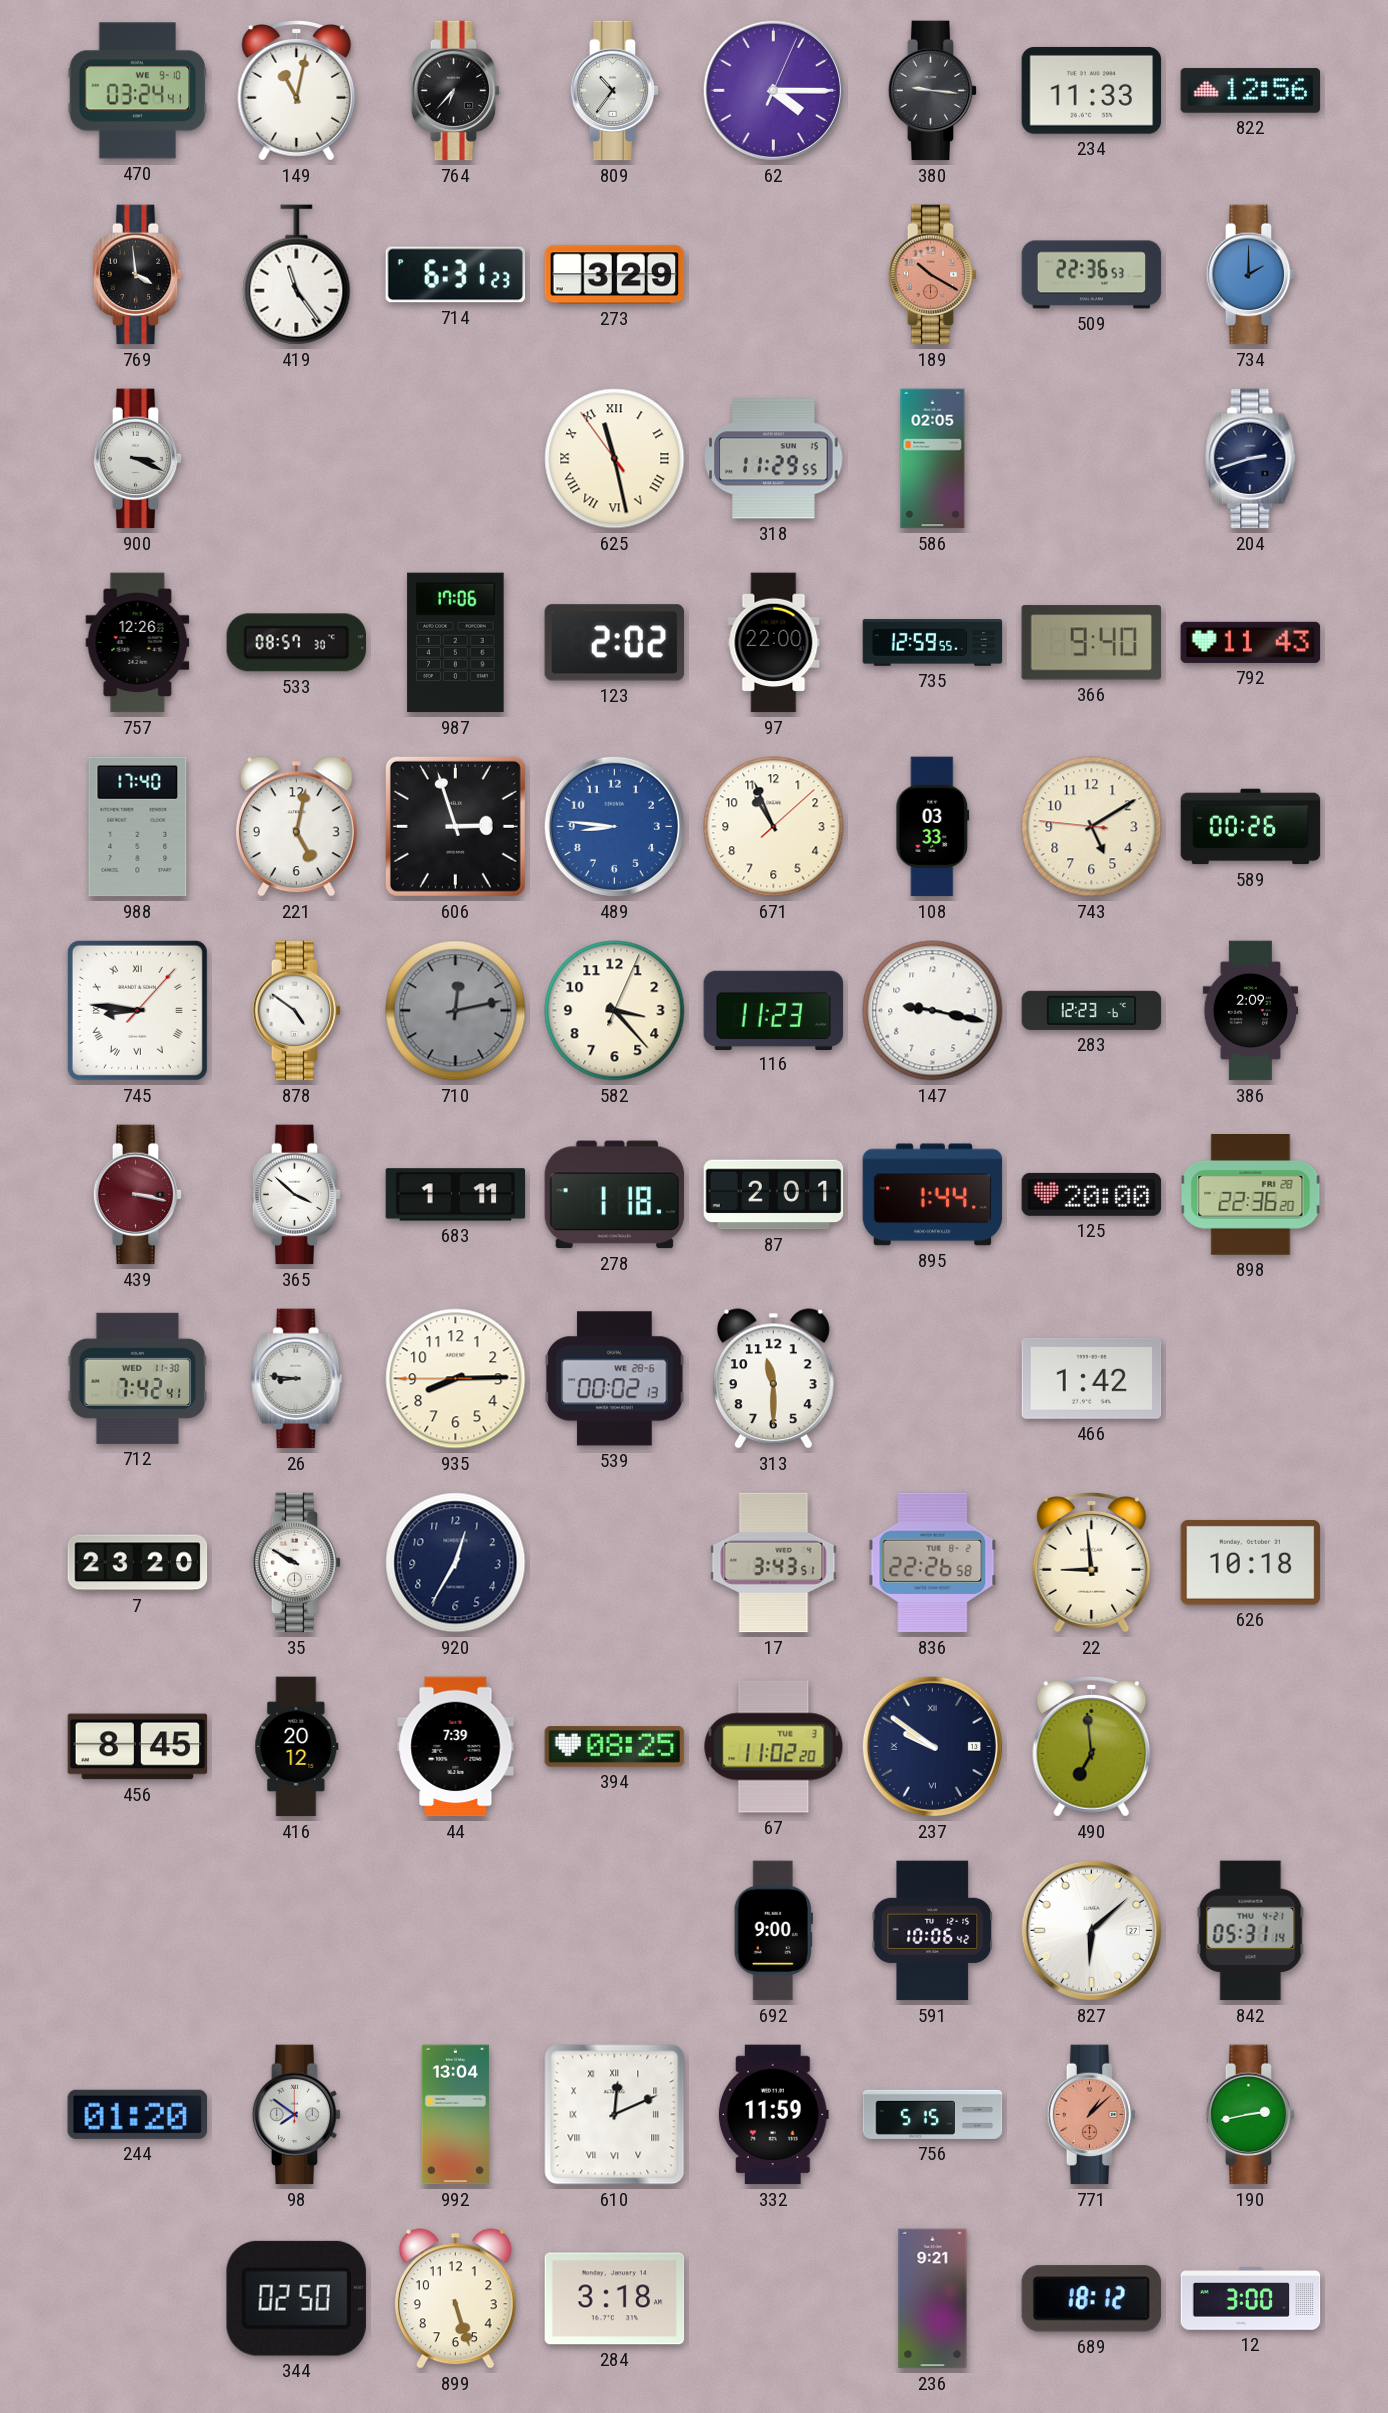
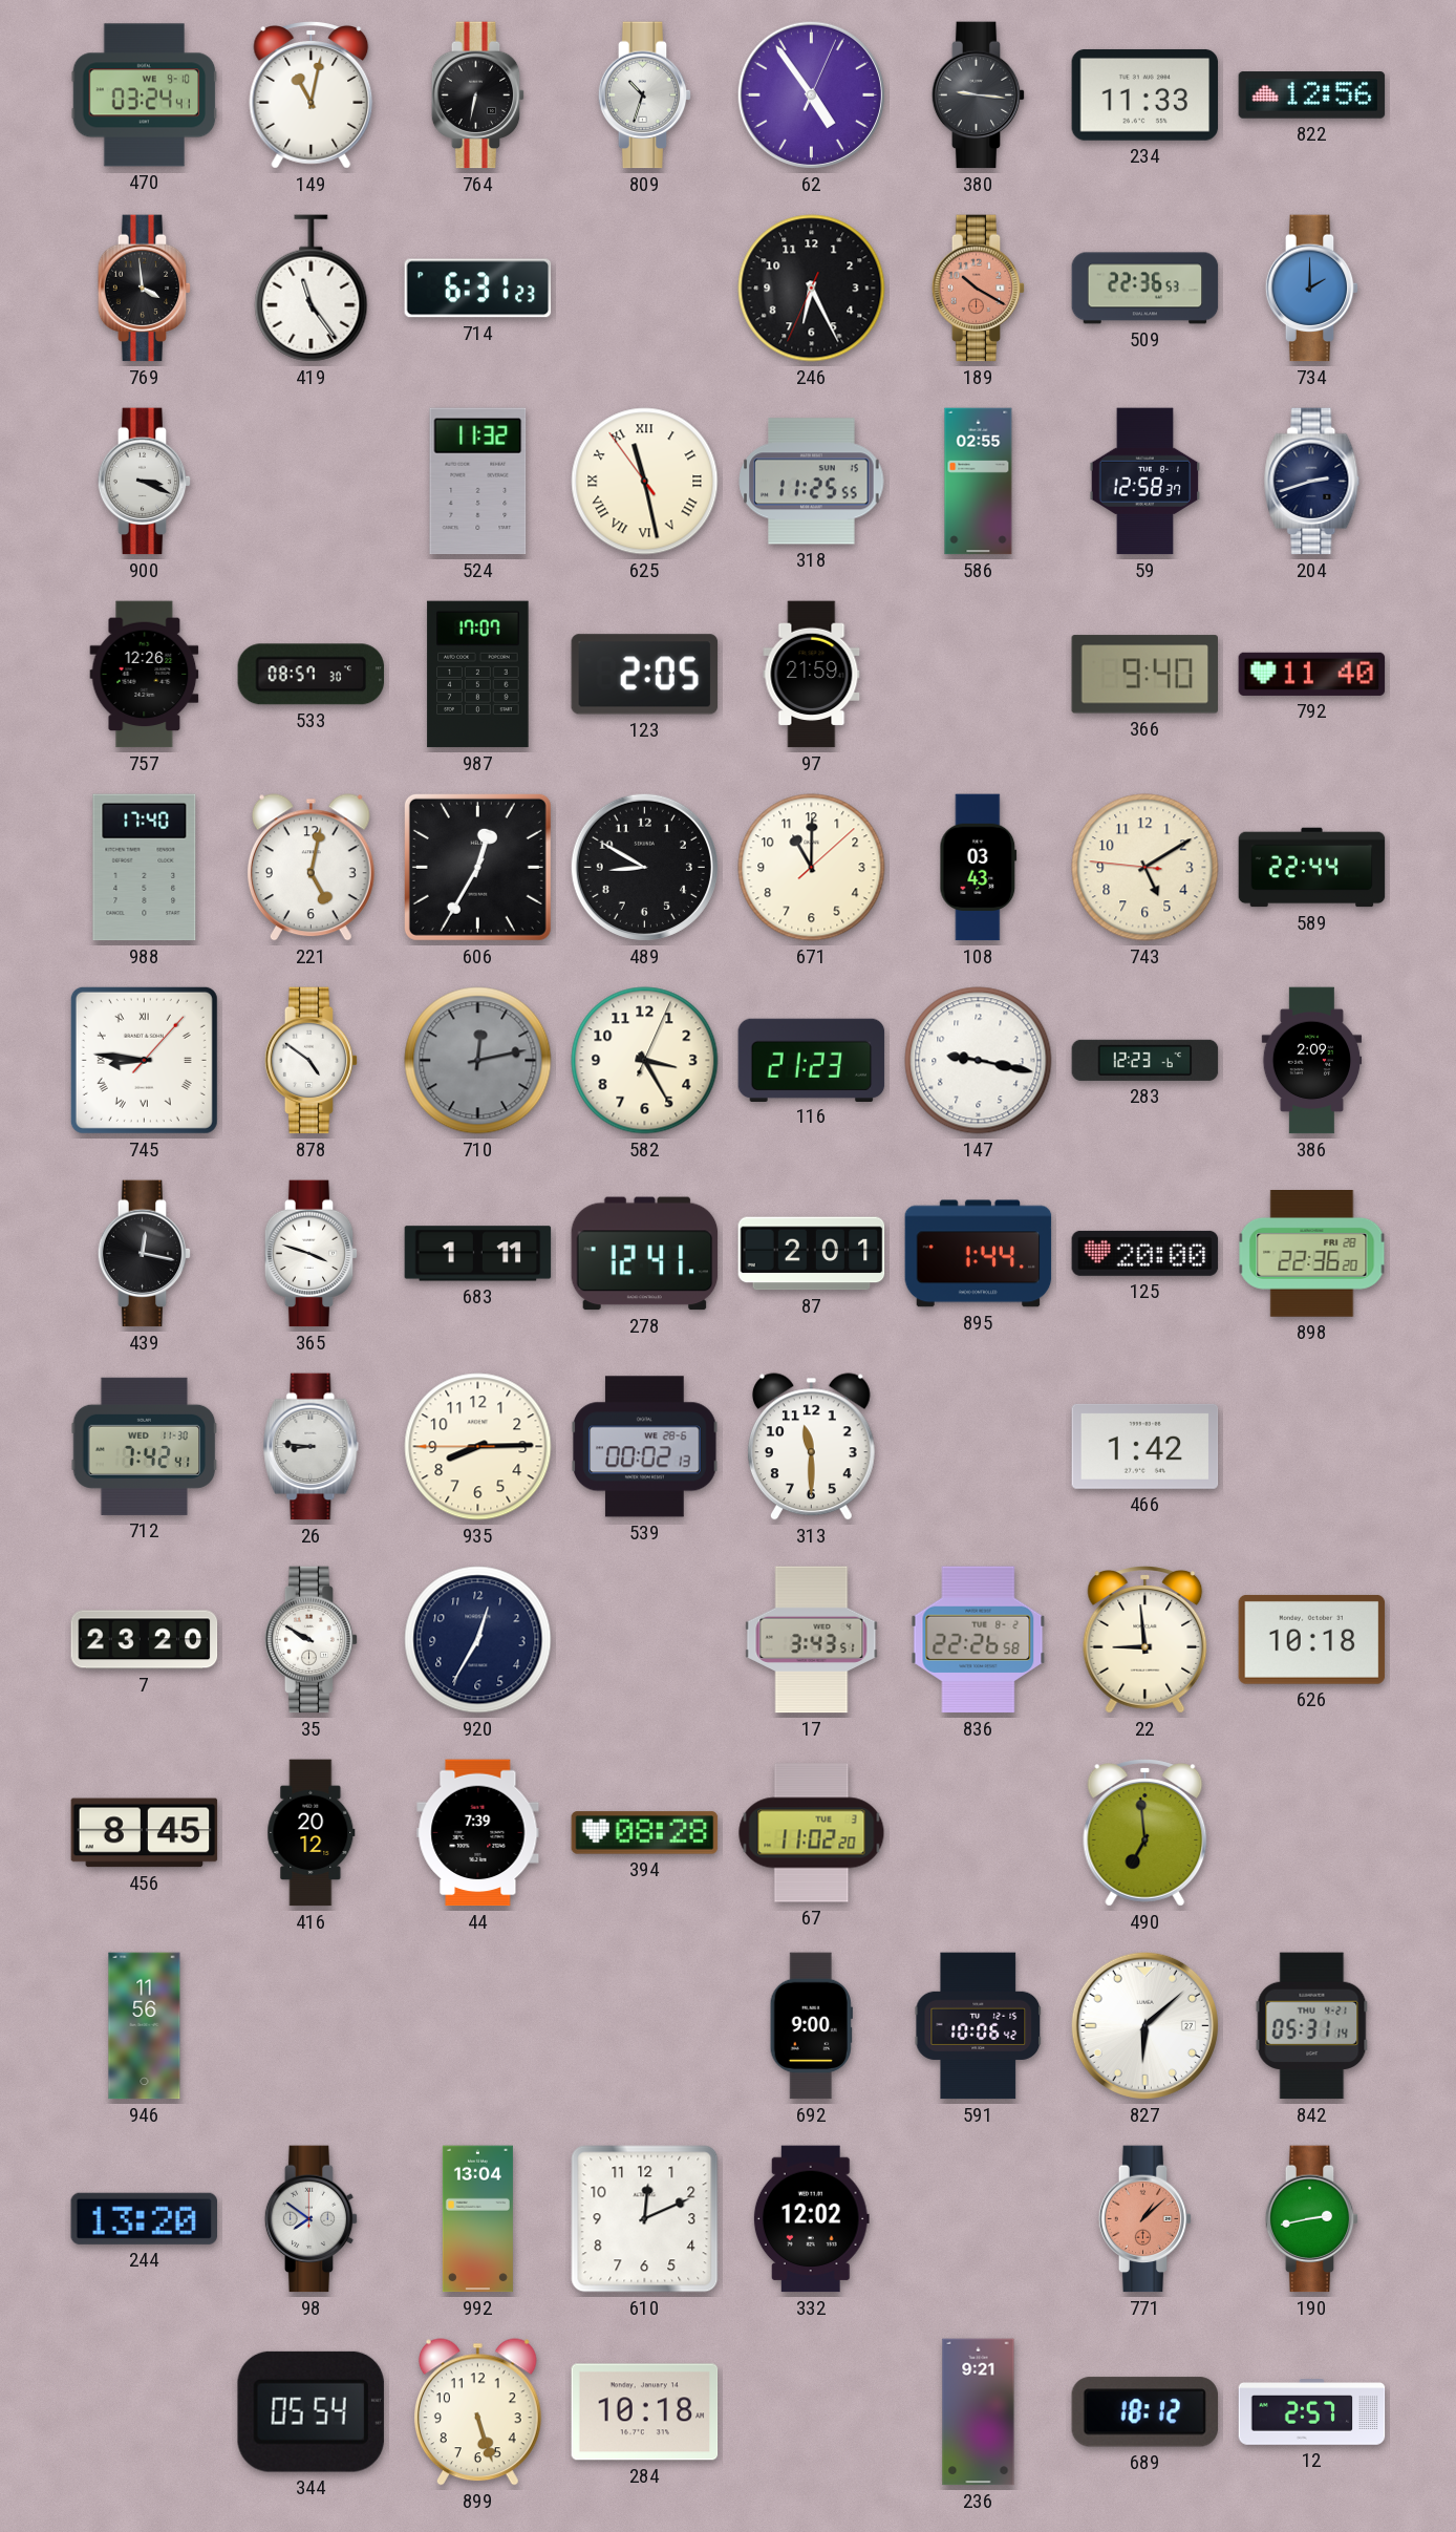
764: 6:37 -> 6:32
809: 10:36 -> 10:33
62: 4:15 -> 4:54
273: 3:29 -> none
246: none -> 6:25
524: none -> 11:32
318: 11:29 -> 11:25
586: 02:05 -> 02:55
59: none -> 12:58
987: 17:06 -> 17:07
123: 2:02 -> 2:05
97: 22:00 -> 21:59
735: 12:59 -> none
792: 11:43 -> 11:40
606: 2:57 -> 12:35
489: 8:46 -> 8:50
489 dial: blue -> black
671: 10:56 -> 11:00
108: 03:33 -> 03:43
589: 00:26 -> 22:44
582: 3:23 -> 3:25
116: 11:23 -> 21:23
439: 3:17 -> 12:17
439 dial: burgundy -> black
365: 3:52 -> 3:48
278: 1:18 -> 12:41
394: 08:25 -> 08:28
237: 9:51 -> none
946: none -> 11:56
244: 01:20 -> 13:20
610 numerals: Roman -> Arabic
332: 11:59 -> 12:02
756: 5:15 -> none
344: 02:50 -> 05:54
284: 3:18 -> 10:18
12: 3:00 -> 2:57
